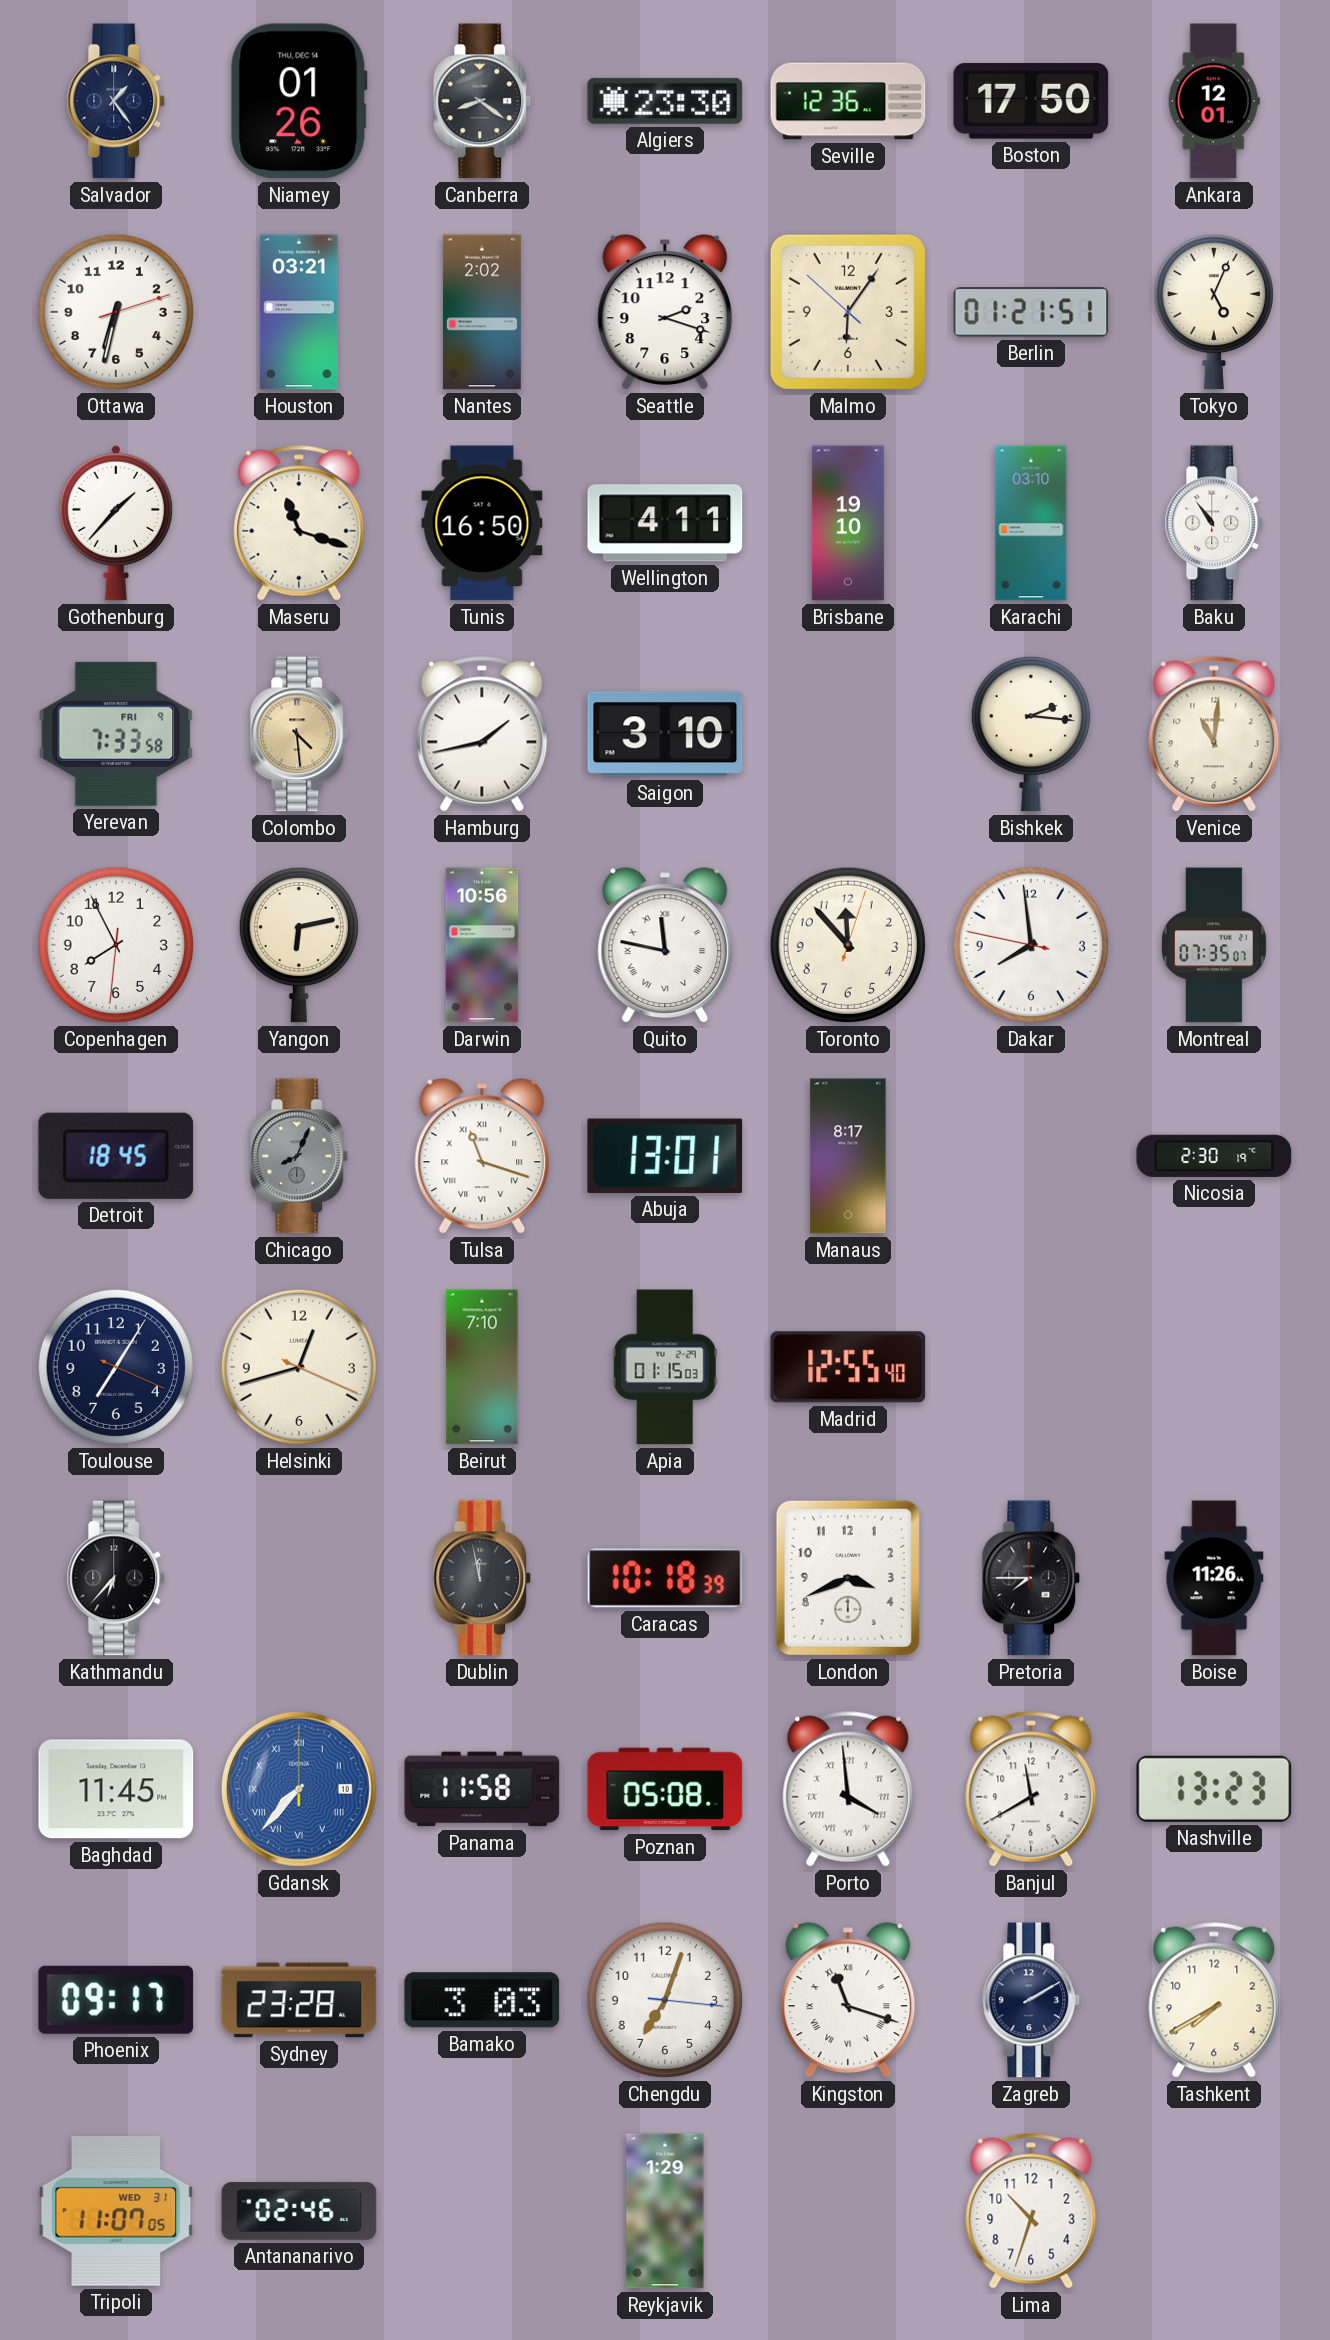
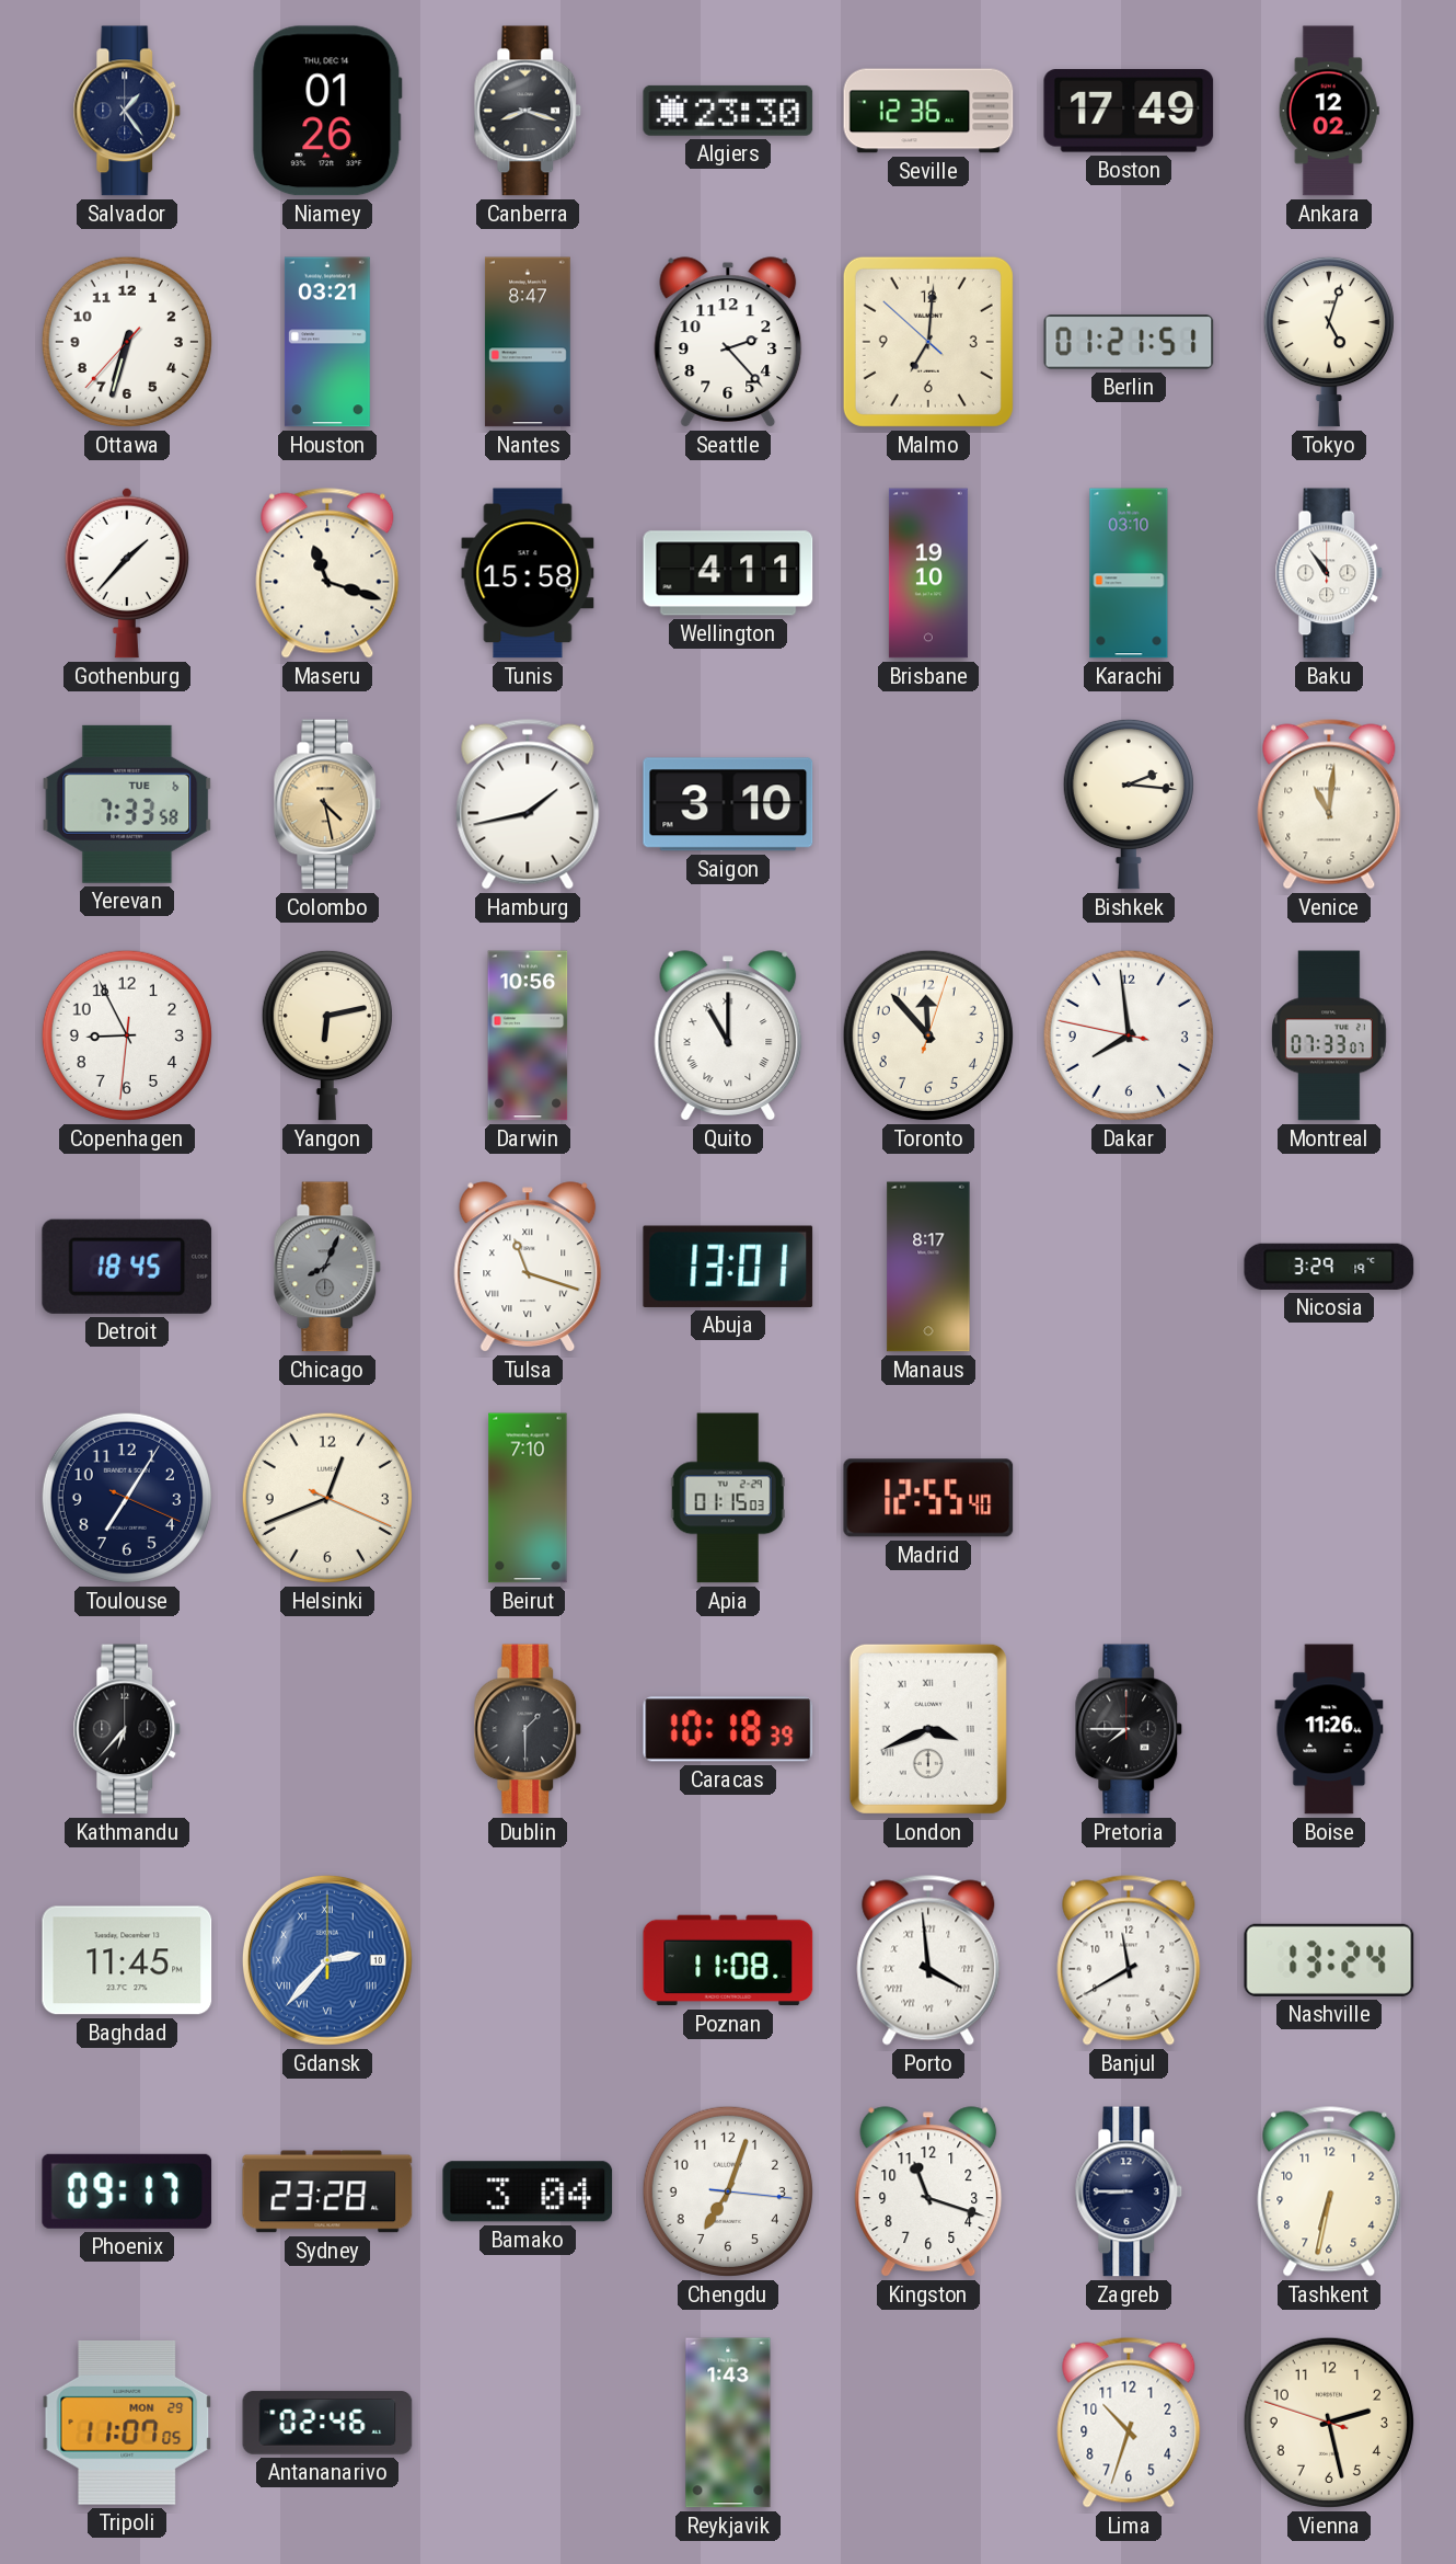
Canberra: 8:21 -> 8:18
Boston: 17:50 -> 17:49
Ankara: 12:01 -> 12:02
Ottawa: 6:32:12 -> 6:32:37
Nantes: 2:02 -> 8:47
Seattle: 2:18 -> 2:23
Malmo: 6:05 -> 7:00
Tokyo: 5:04 -> 5:03
Tunis: 16:50 -> 15:58
Yerevan date: FRI 9 -> TUE 6
Colombo: 4:29 -> 4:28
Copenhagen: 7:55 -> 8:55
Quito: 11:47 -> 11:00
Montreal: 07:35 -> 07:33
Nicosia: 2:30 -> 3:29
Helsinki: 12:42 -> 12:41
Dublin: 11:58 -> 1:30
London numerals: Arabic -> Roman
Gdansk: 7:37 -> 2:37
Panama: 11:58 -> none
Poznan: 05:08 -> 11:08
Nashville: 13:23 -> 13:24
Bamako: 3:03 -> 3:04
Kingston numerals: Roman -> Arabic
Zagreb: 2:10 -> 8:45
Tashkent: 7:40 -> 6:32
Tripoli date: WED 31 -> MON 29
Reykjavik: 1:29 -> 1:43
Vienna: none -> 2:27
